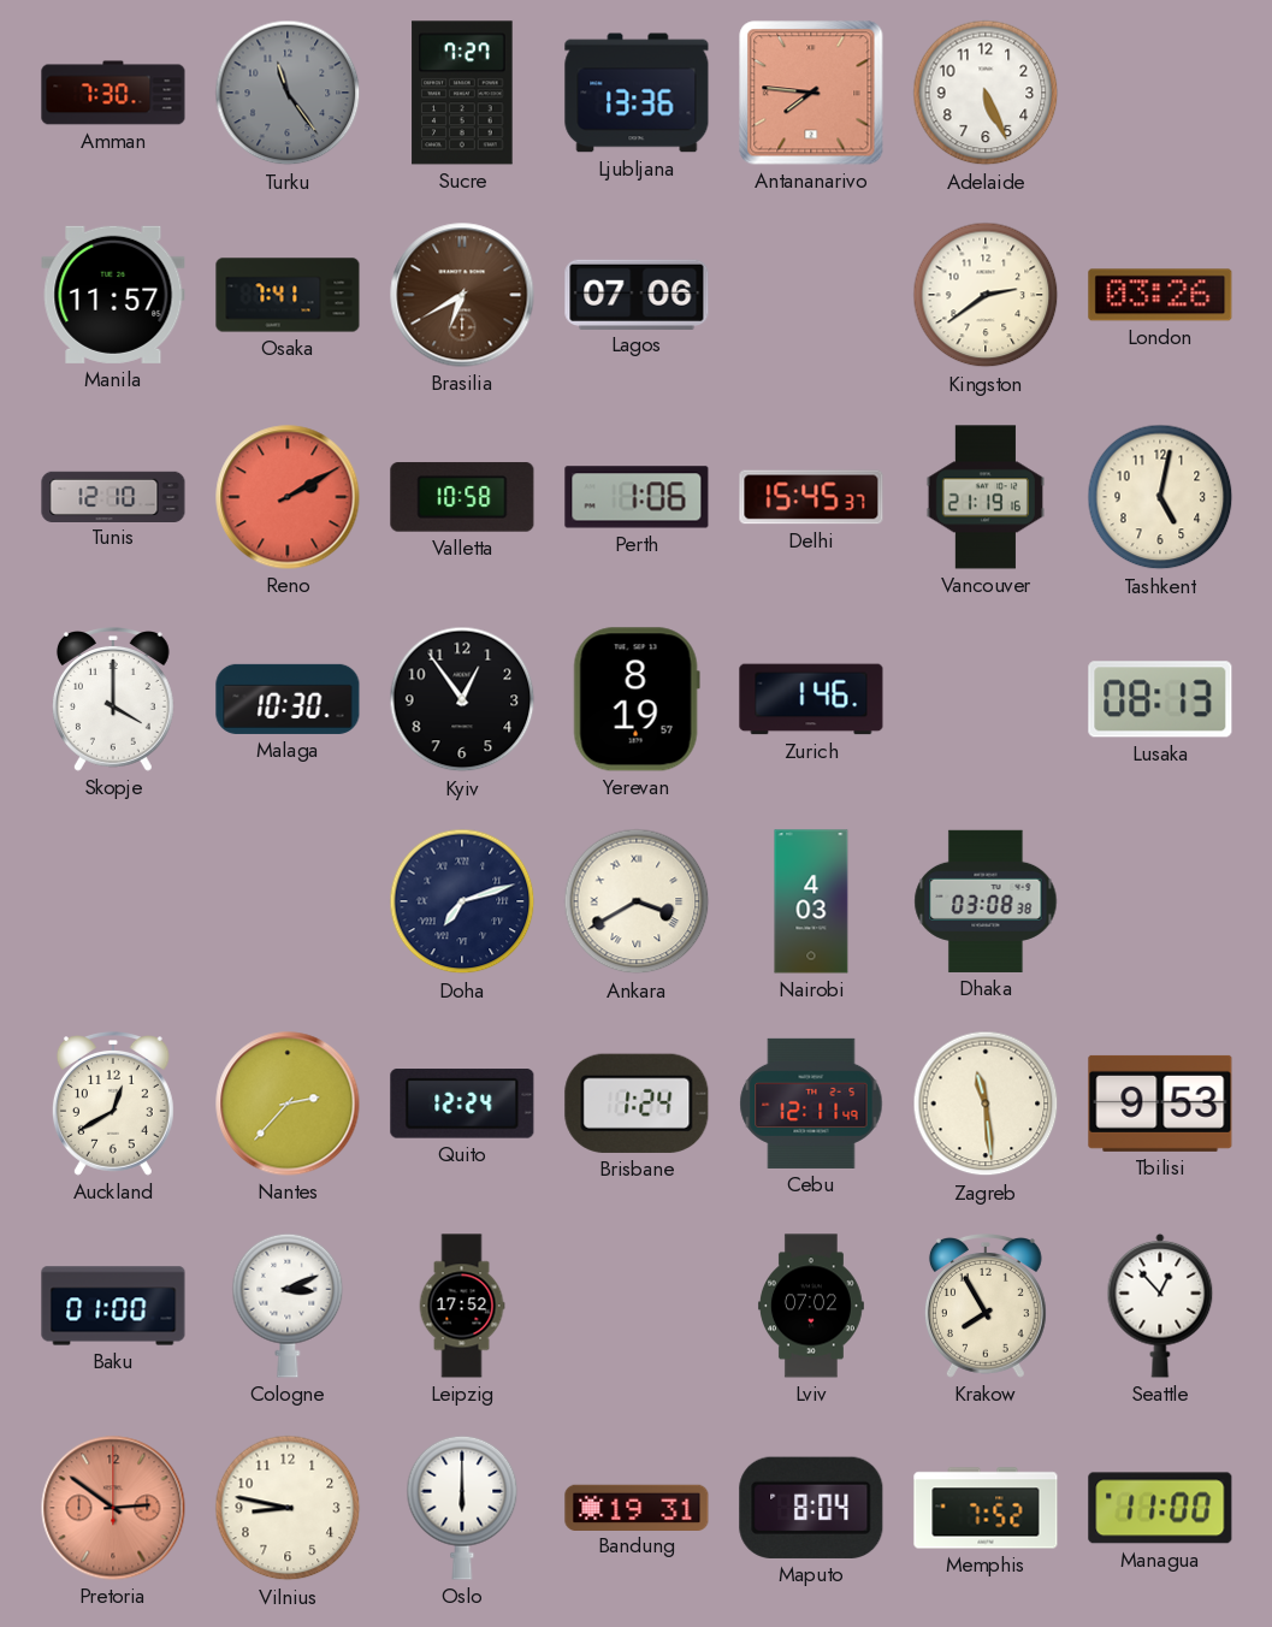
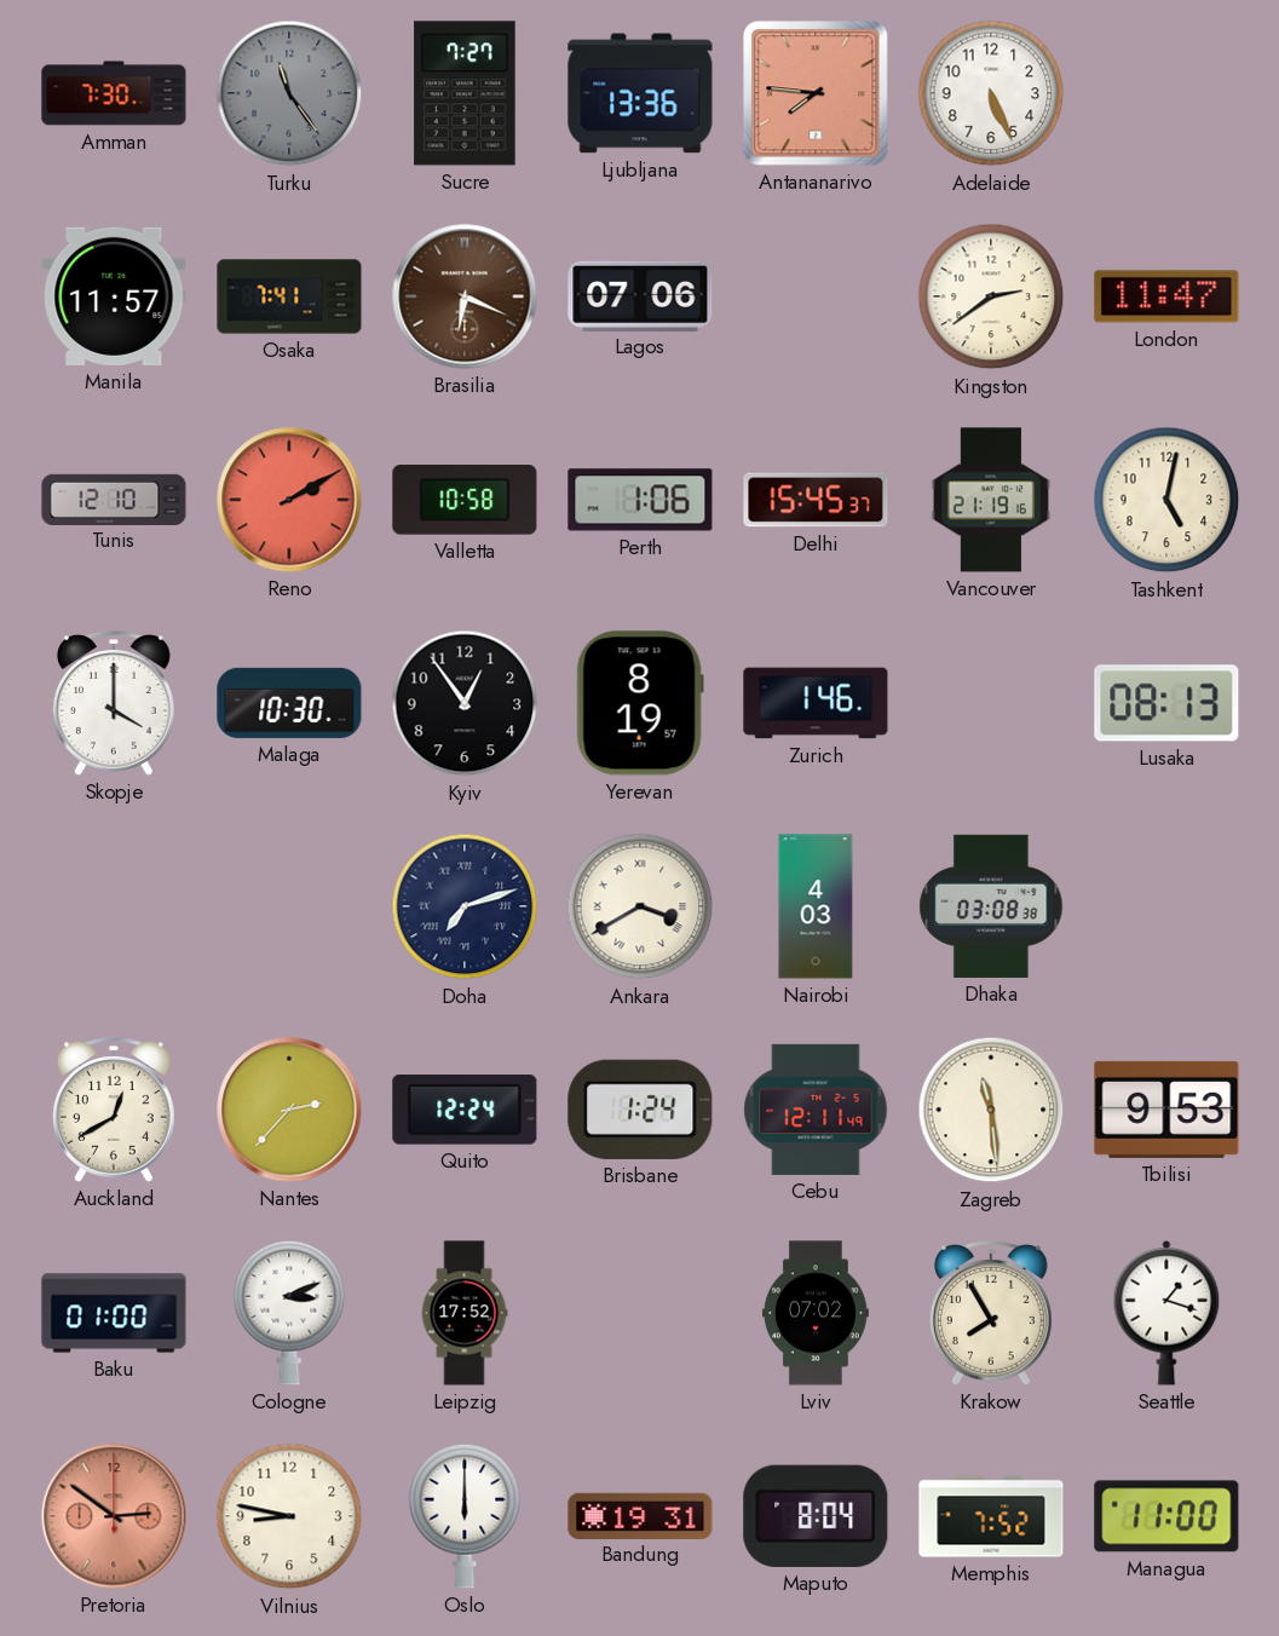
Brasilia: 6:40 -> 6:19
London: 03:26 -> 11:47
Seattle: 12:53 -> 1:18
